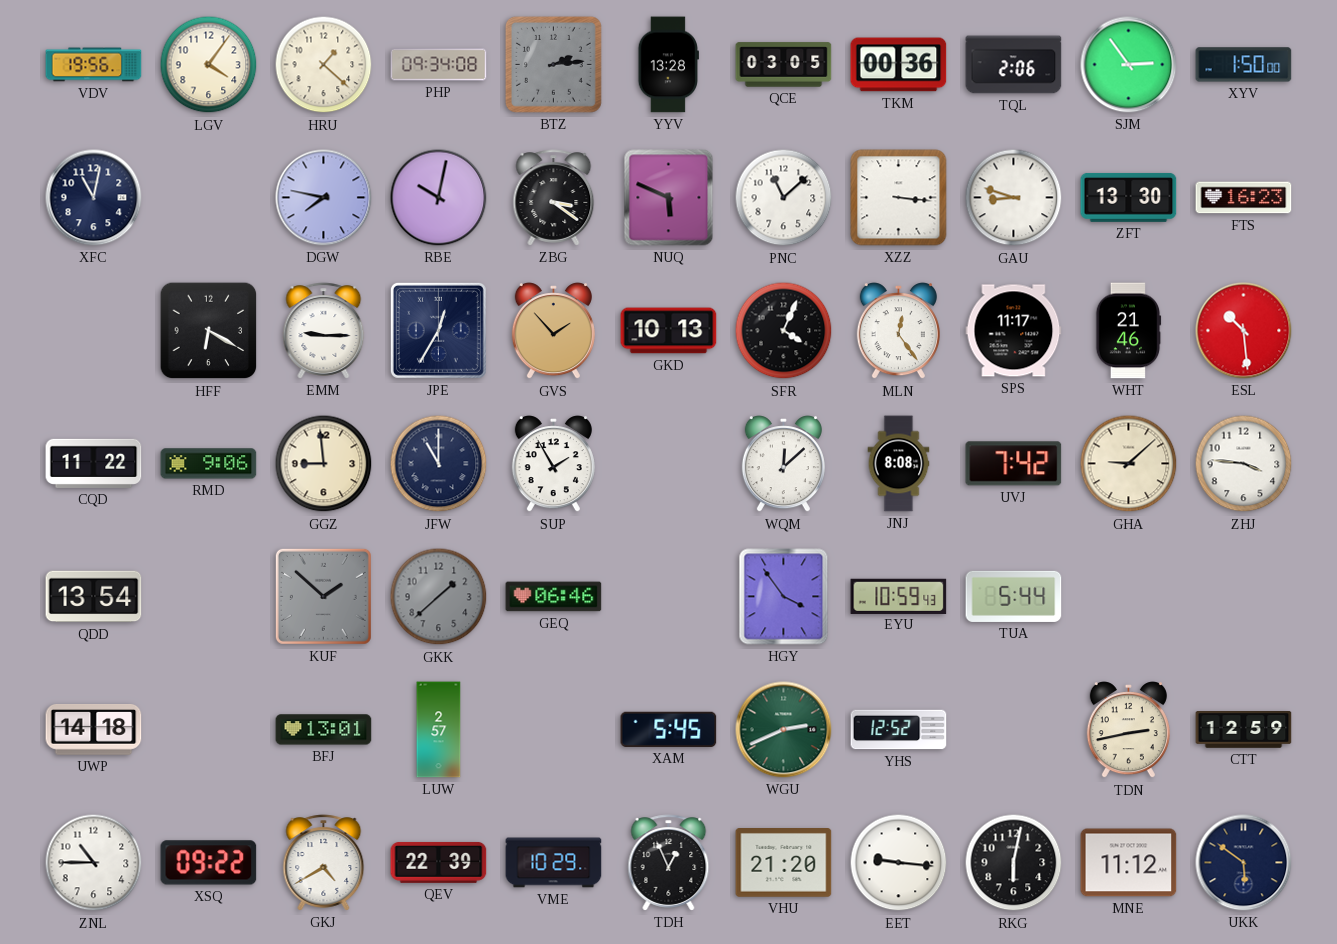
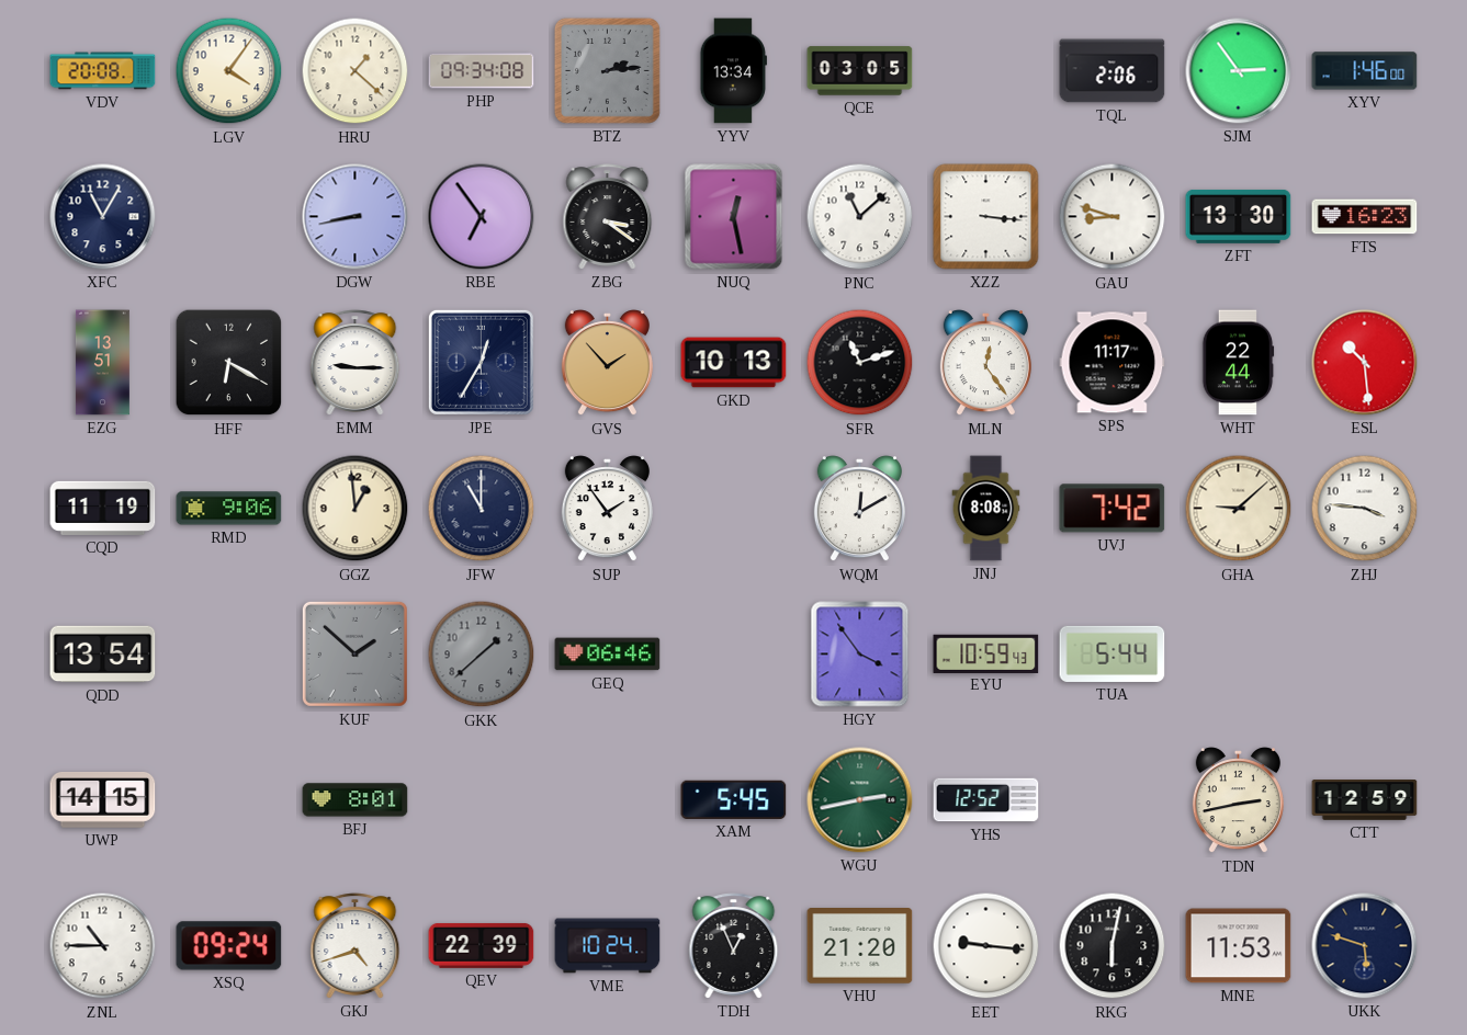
VDV: 19:56 -> 20:08
YYV: 13:28 -> 13:34
TKM: 00:36 -> none
XYV: 1:50 -> 1:46
XFC: 11:02 -> 11:05
DGW: 7:47 -> 8:43
RBE: 10:02 -> 6:54
NUQ: 5:49 -> 12:28
EZG: none -> 13:51
SFR: 4:04 -> 11:12
WHT: 21:46 -> 22:44
CQD: 11:22 -> 11:19
GGZ: 8:59 -> 12:59
SUP: 1:55 -> 1:54
WQM: 12:08 -> 12:10
UWP: 14:18 -> 14:15
BFJ: 13:01 -> 8:01
LUW: 2:57 -> none
WGU: 2:41 -> 2:43
XSQ: 09:22 -> 09:24
GKJ: 4:40 -> 4:42
VME: 10:29 -> 10:24
MNE: 11:12 -> 11:53
UKK: 5:51 -> 5:48
